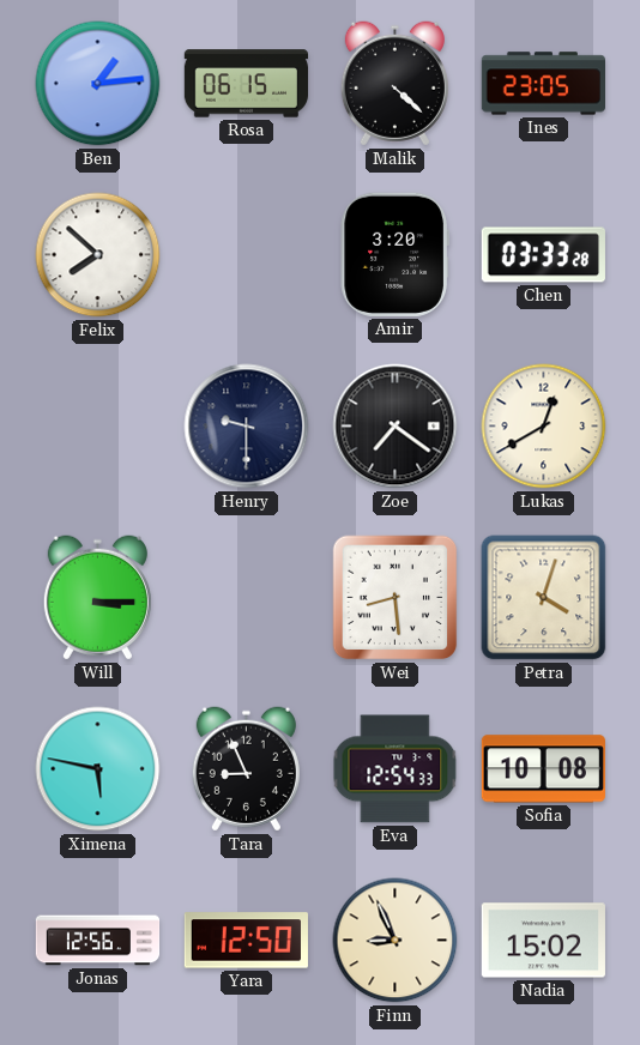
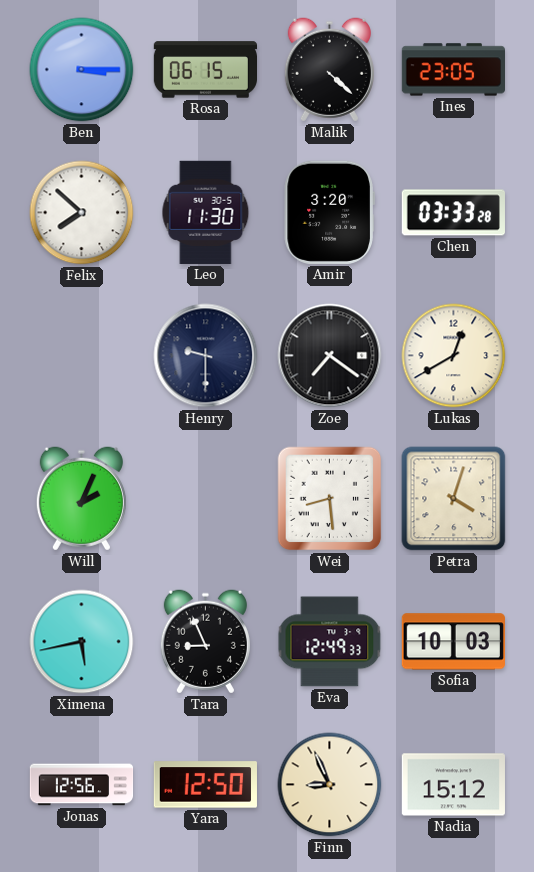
Ben: 1:14 -> 3:15
Leo: none -> 11:30
Will: 3:15 -> 2:04
Ximena: 5:47 -> 5:43
Eva: 12:54 -> 12:49
Sofia: 10:08 -> 10:03
Nadia: 15:02 -> 15:12
